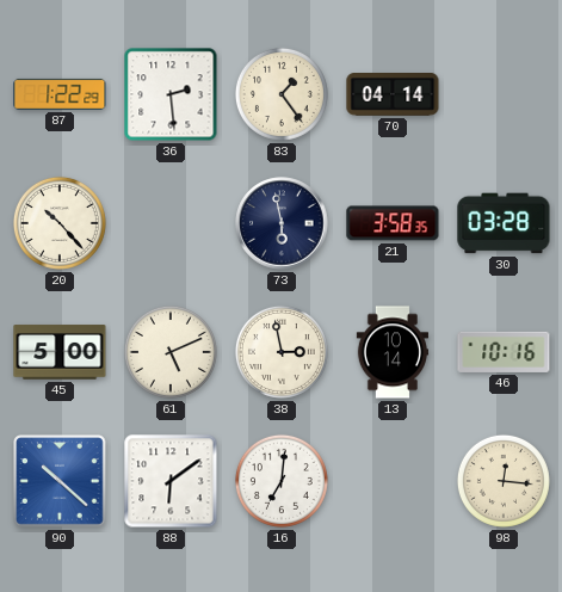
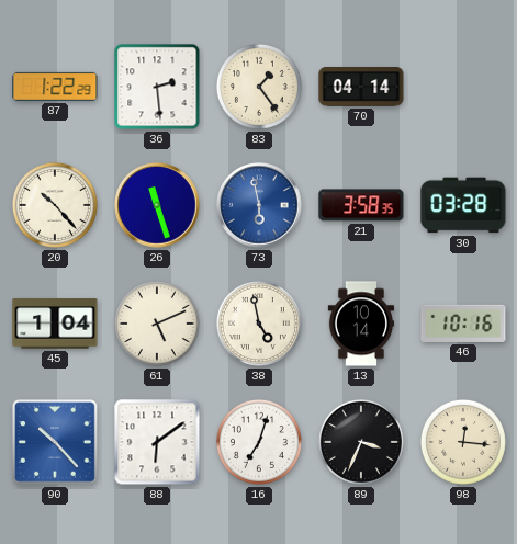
26: none -> 11:27
73 dial: navy -> blue
45: 5:00 -> 1:04
38: 2:58 -> 4:58
90: 10:22 -> 10:23
16: 7:01 -> 7:03
89: none -> 3:34
